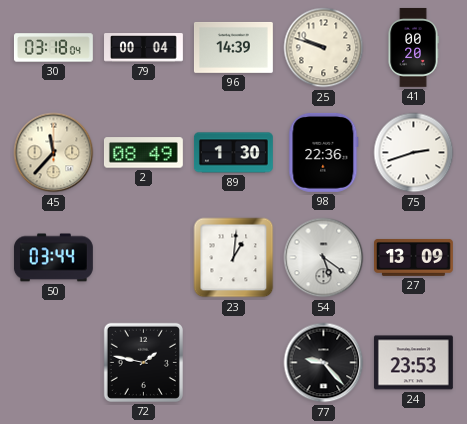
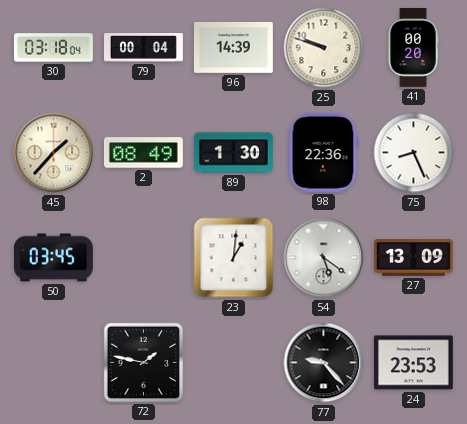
45: 11:37 -> 1:37
75: 2:42 -> 8:26
50: 03:44 -> 03:45
